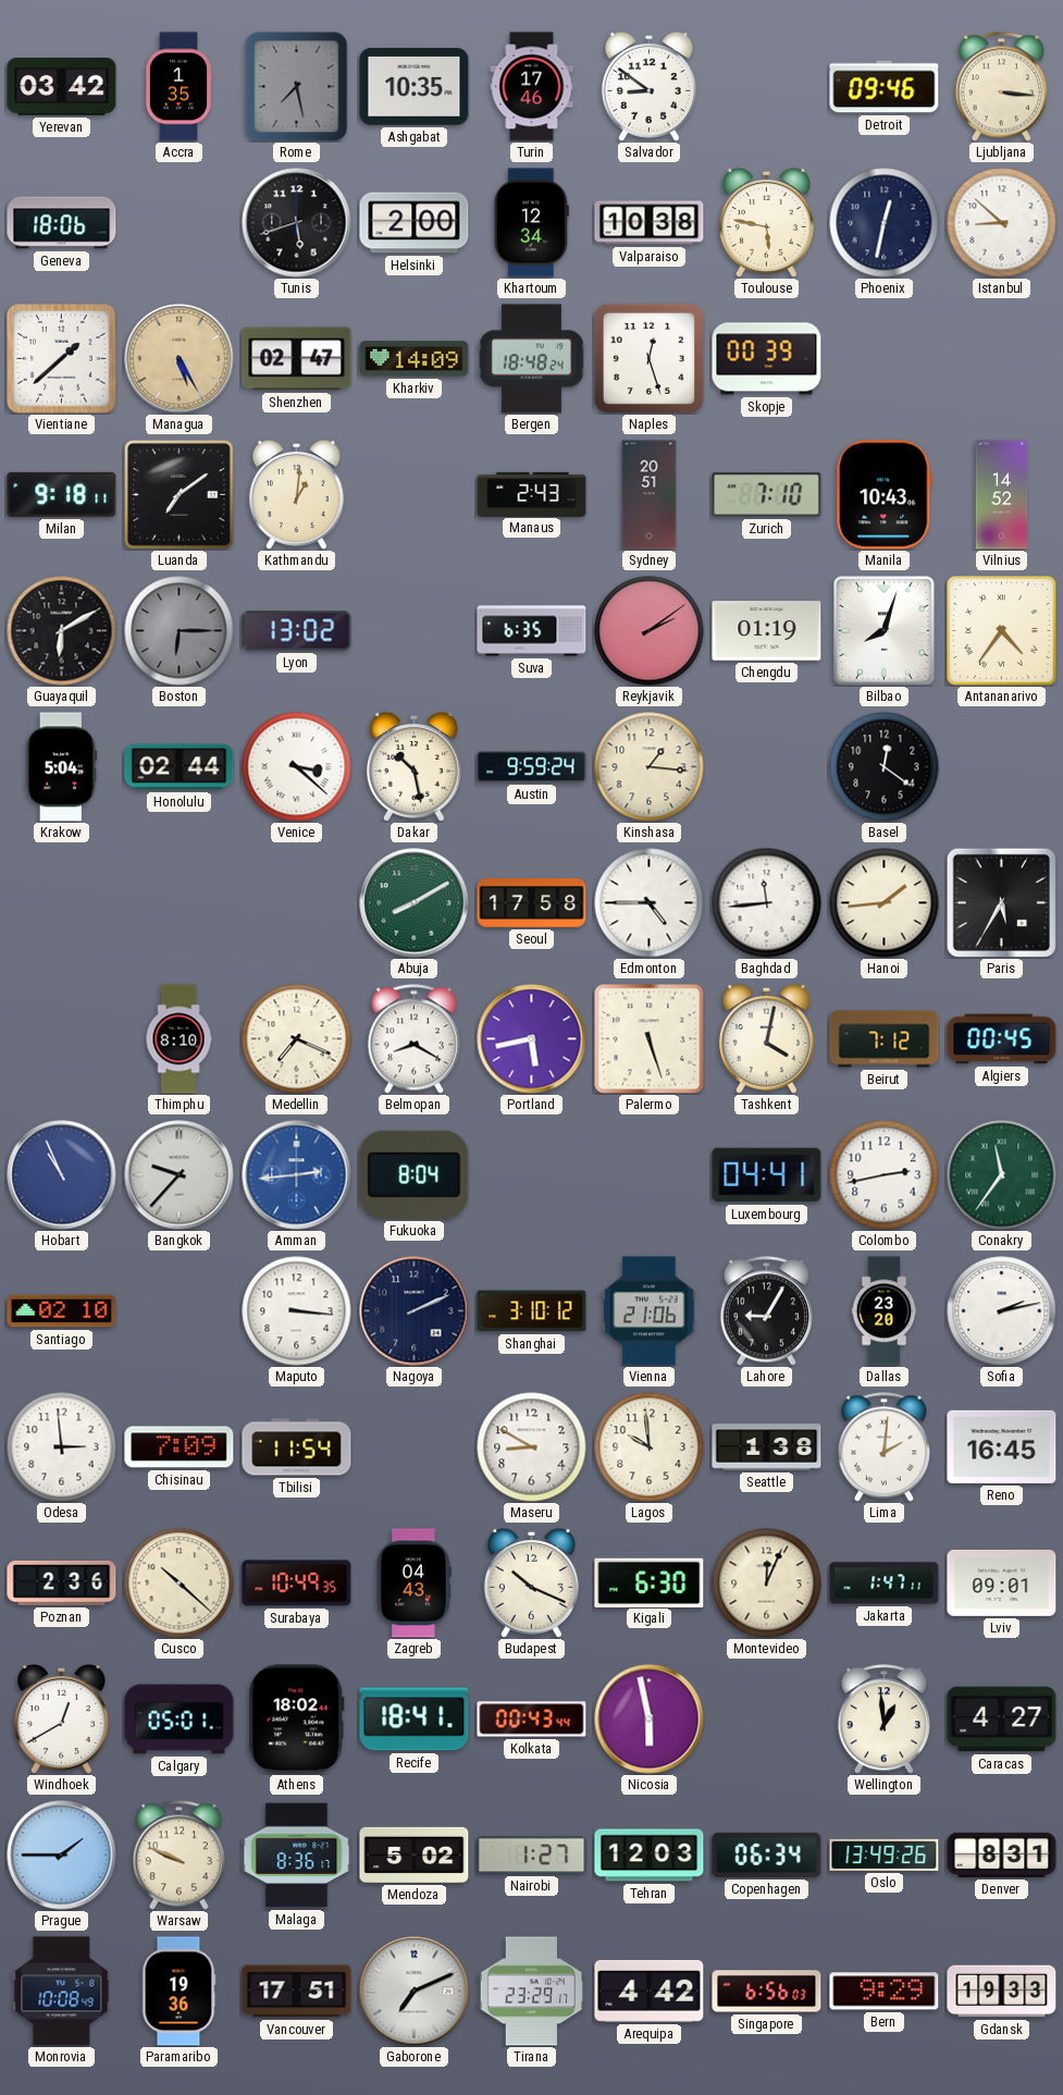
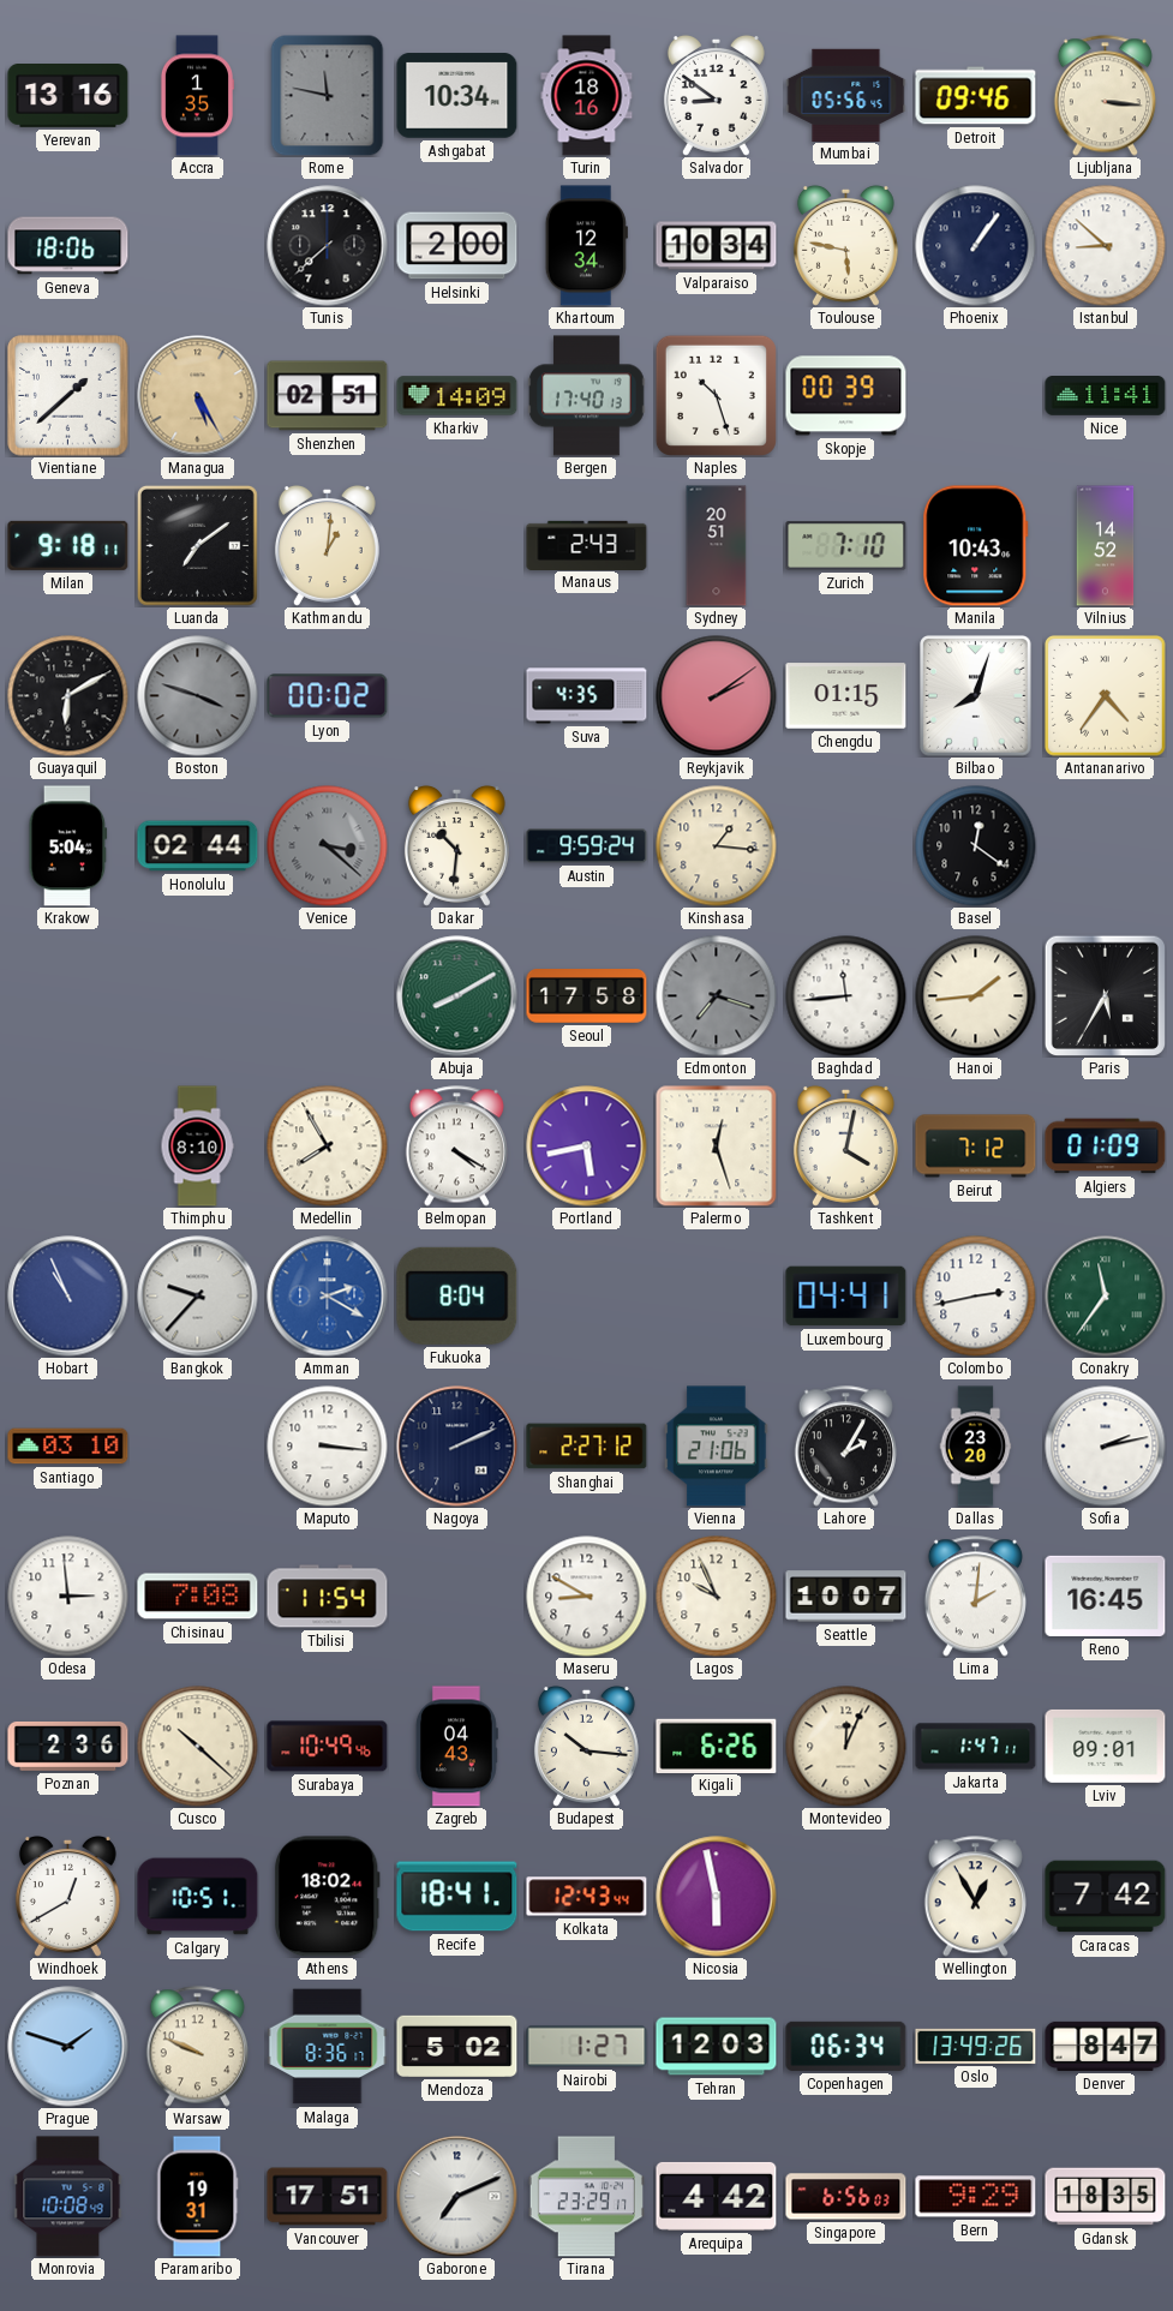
Yerevan: 03:42 -> 13:16
Rome: 7:28 -> 11:47
Ashgabat: 10:35 -> 10:34
Turin: 17:46 -> 18:16
Mumbai: none -> 05:56
Tunis: 5:42 -> 7:38
Valparaiso: 10:38 -> 10:34
Phoenix: 12:32 -> 1:06
Shenzhen: 02:47 -> 02:51
Bergen: 18:48 -> 17:40
Naples: 12:27 -> 10:27
Nice: none -> 11:41
Boston: 6:15 -> 3:48
Lyon: 13:02 -> 00:02
Suva: 6:35 -> 4:35
Chengdu: 01:19 -> 01:15
Venice dial: white -> grey
Dakar: 10:28 -> 10:31
Edmonton: 4:45 -> 7:18
Edmonton dial: white -> grey
Medellin: 7:19 -> 7:55
Belmopan: 8:20 -> 4:20
Palermo: 5:27 -> 12:27
Algiers: 00:45 -> 01:09
Amman: 2:44 -> 2:20
Santiago: 02:10 -> 03:10
Shanghai: 3:10 -> 2:27
Lahore: 9:05 -> 2:05
Chisinau: 7:09 -> 7:08
Lagos: 9:59 -> 9:56
Seattle: 1:38 -> 10:07
Surabaya: 10:49:35 -> 10:49:46
Budapest: 10:19 -> 10:16
Kigali: 6:30 -> 6:26
Calgary: 05:01 -> 10:51
Kolkata: 00:43 -> 12:43
Wellington: 12:59 -> 12:55
Caracas: 4:27 -> 7:42
Prague: 1:45 -> 1:48
Denver: 8:31 -> 8:47
Paramaribo: 19:36 -> 19:31
Gdansk: 19:33 -> 18:35
